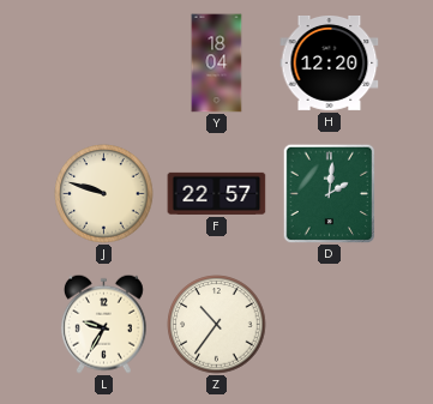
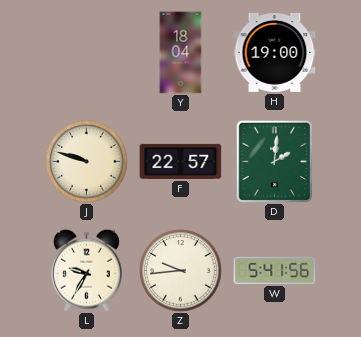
H: 12:20 -> 19:00
Z: 10:36 -> 9:44
W: none -> 5:41
